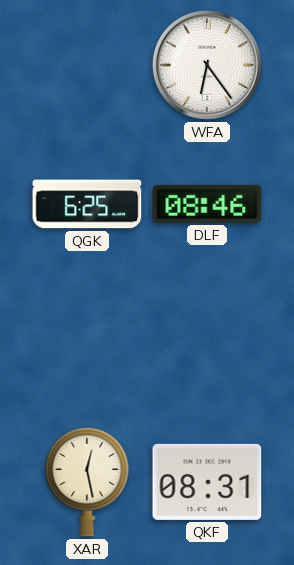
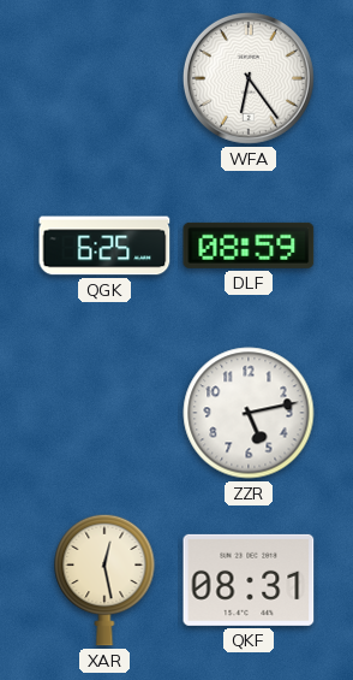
DLF: 08:46 -> 08:59
ZZR: none -> 5:13
